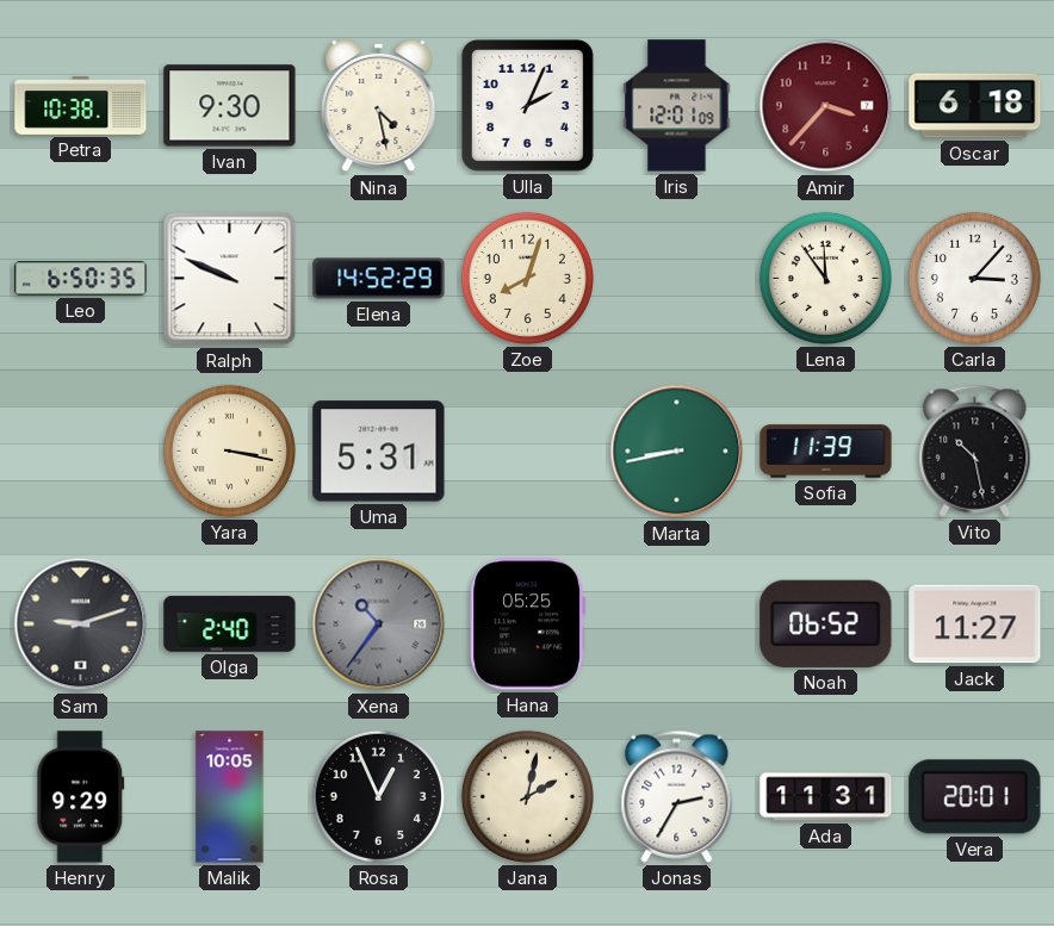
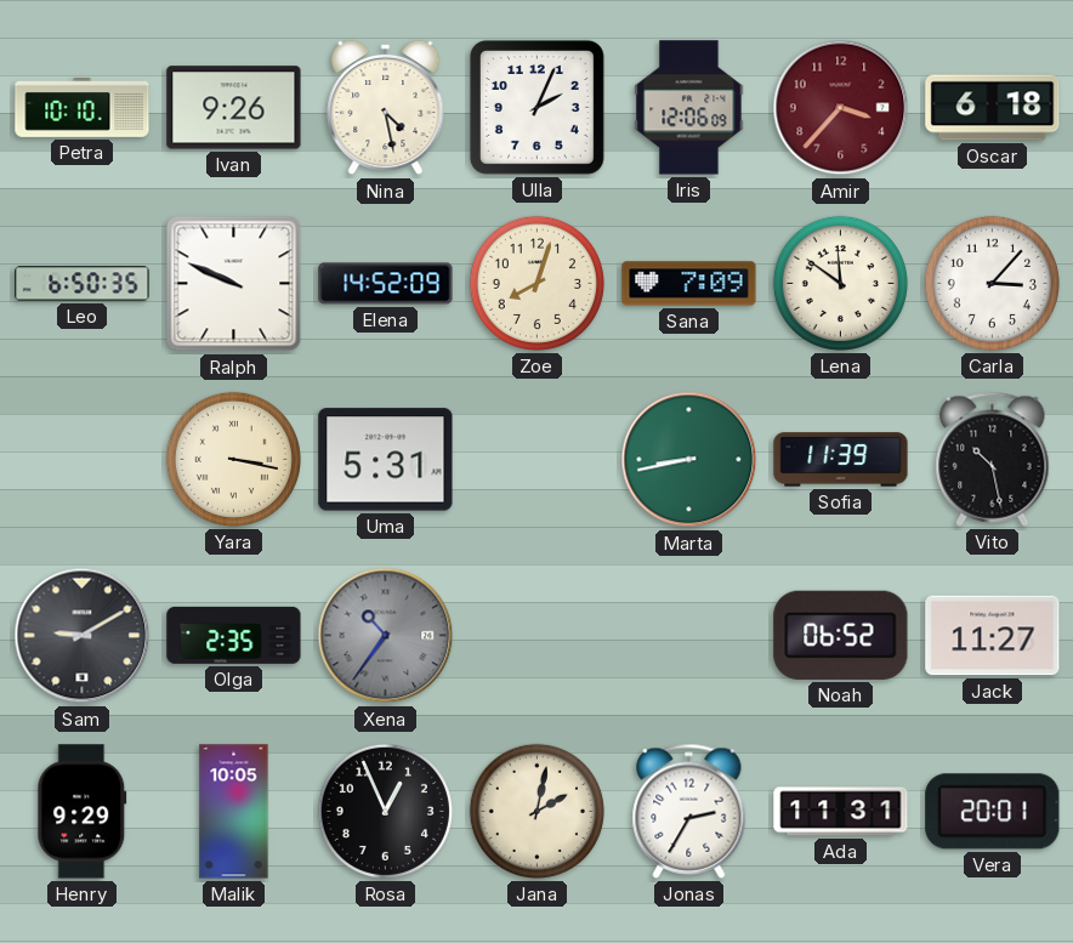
Petra: 10:38 -> 10:10
Ivan: 9:30 -> 9:26
Iris: 12:01 -> 12:06
Elena: 14:52:29 -> 14:52:09
Sana: none -> 7:09
Lena: 11:54 -> 11:51
Sam: 9:12 -> 9:10
Olga: 2:40 -> 2:35
Hana: 05:25 -> none
